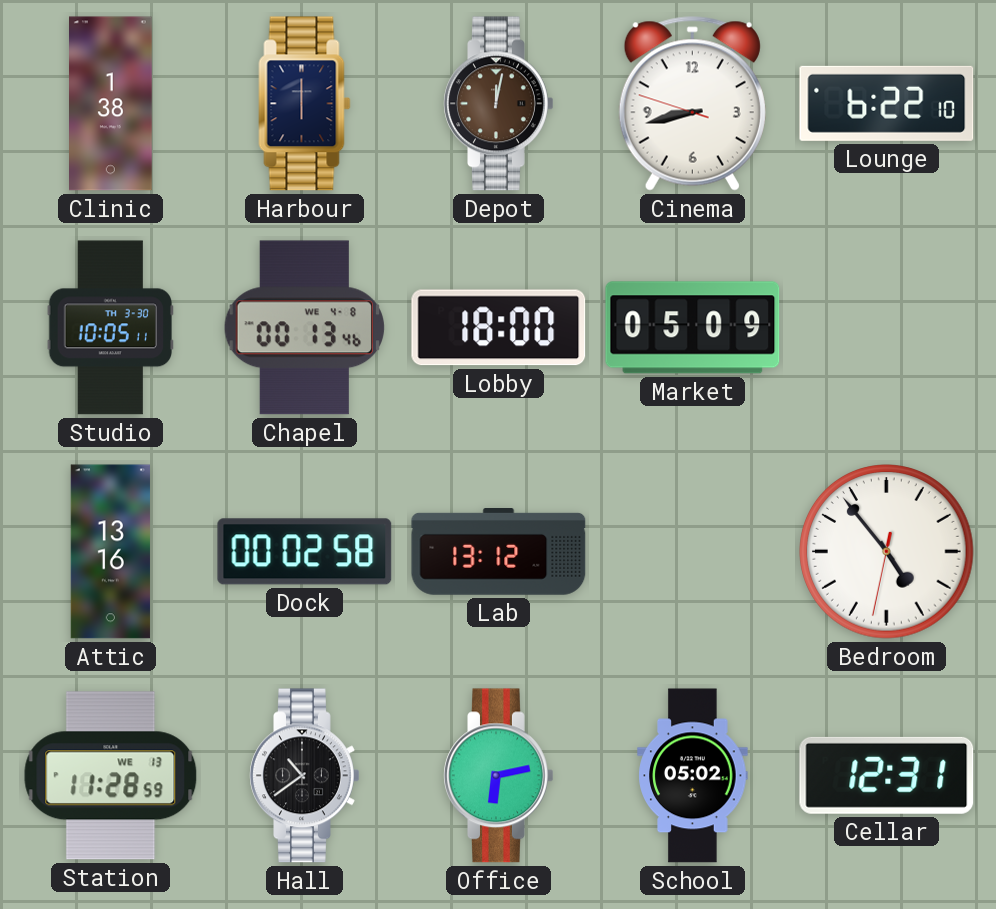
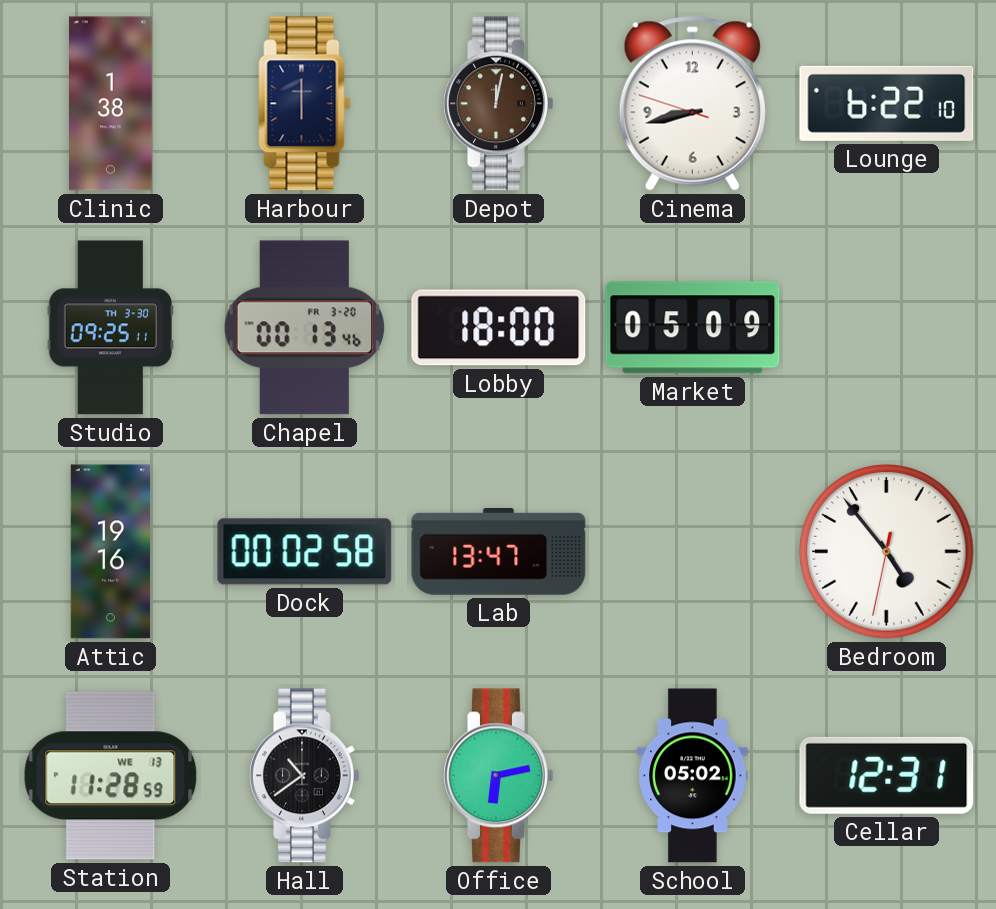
Studio: 10:05 -> 09:25
Chapel date: WE 4-8 -> FR 3-20
Attic: 13:16 -> 19:16
Lab: 13:12 -> 13:47
